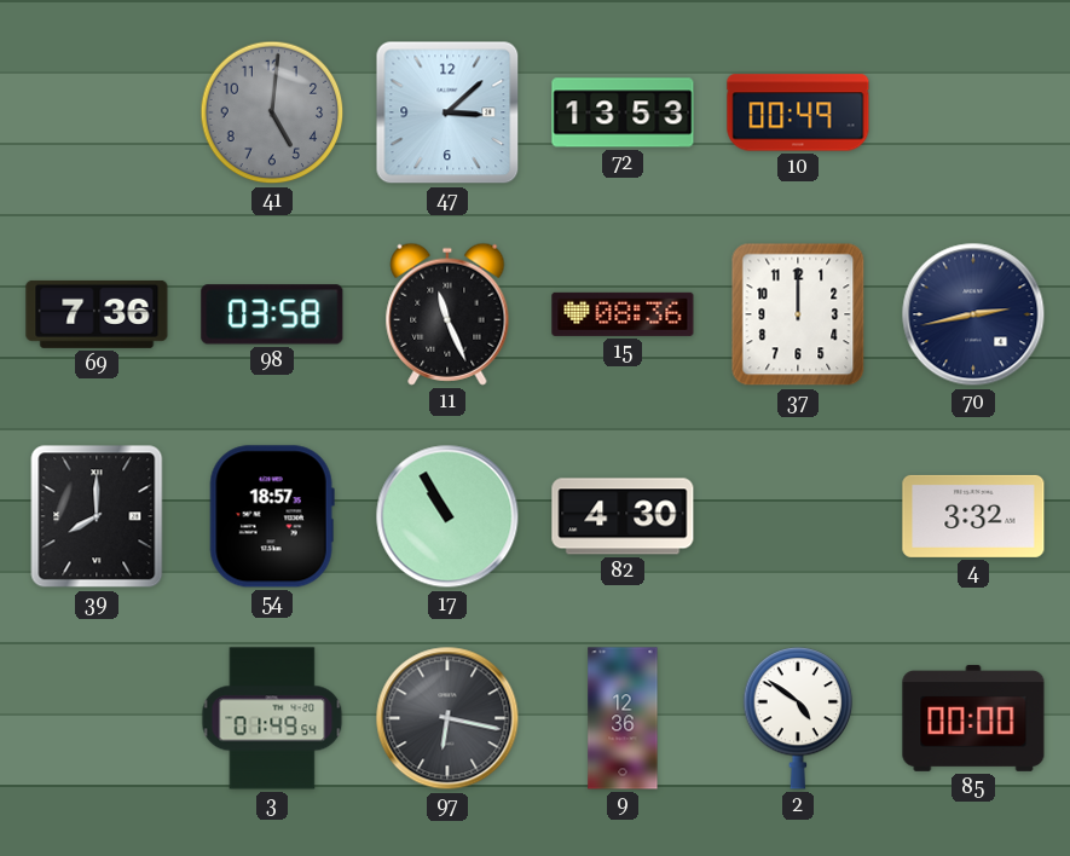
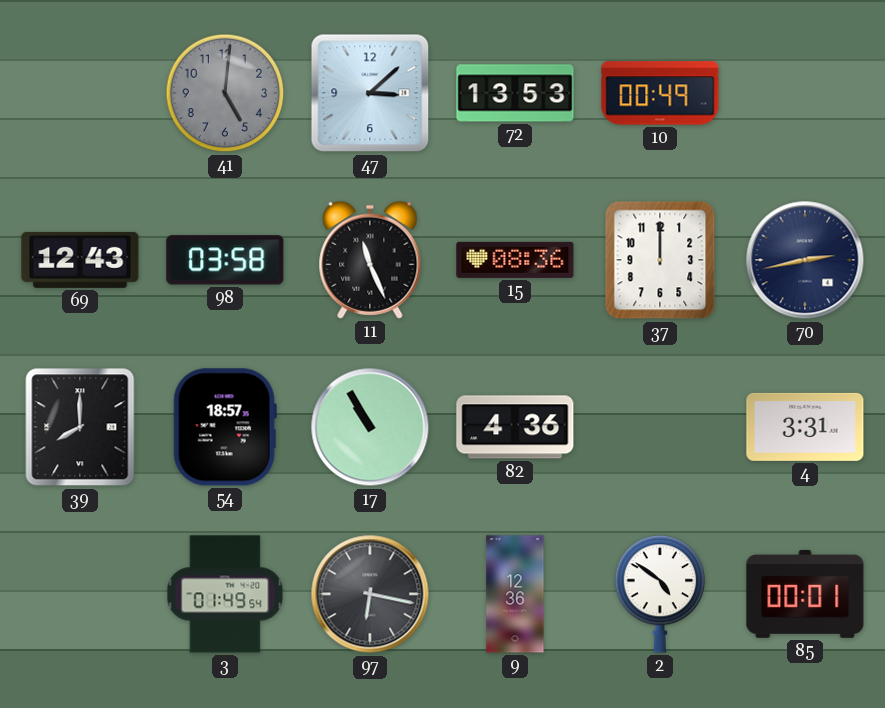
69: 7:36 -> 12:43
82: 4:30 -> 4:36
4: 3:32 -> 3:31
85: 00:00 -> 00:01
